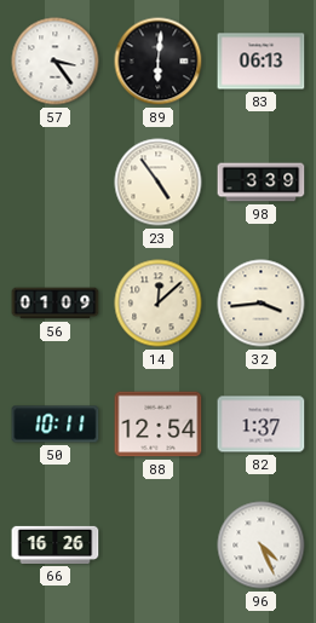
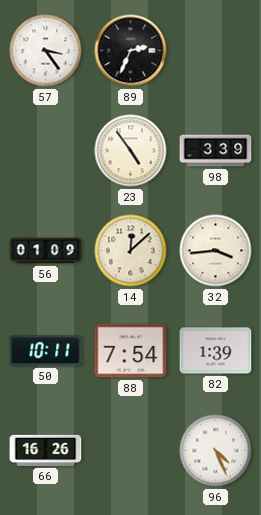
89: 6:01 -> 2:34
83: 06:13 -> none
88: 12:54 -> 7:54
82: 1:37 -> 1:39
